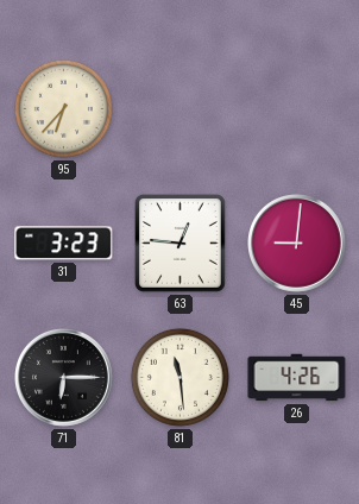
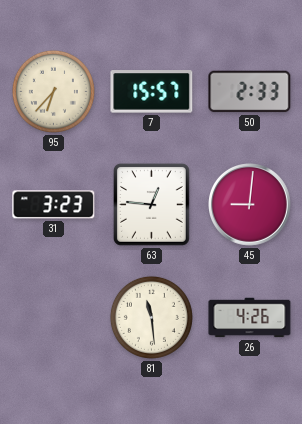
7: none -> 15:57
50: none -> 2:33
71: 6:15 -> none
